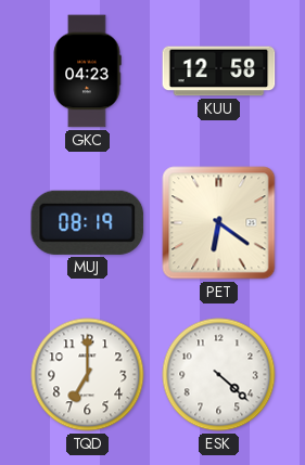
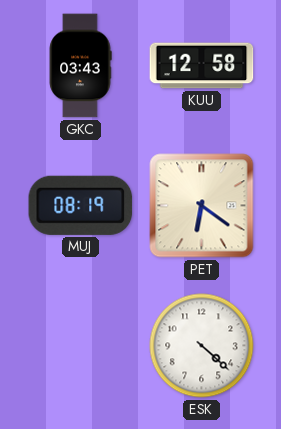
GKC: 04:23 -> 03:43
TQD: 7:00 -> none
